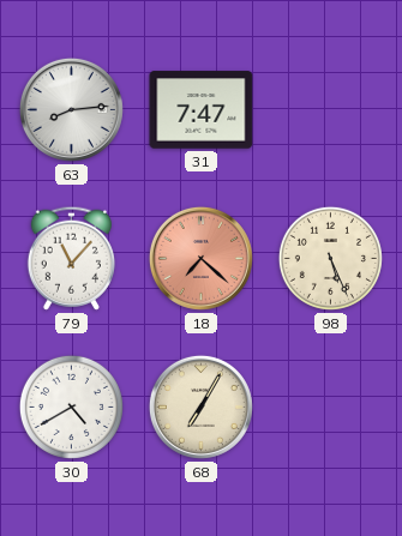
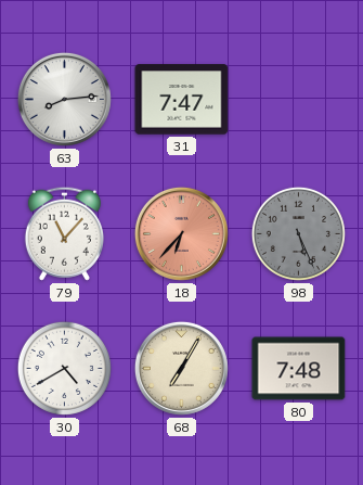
18: 7:22 -> 6:37
98 dial: cream -> grey
80: none -> 7:48
